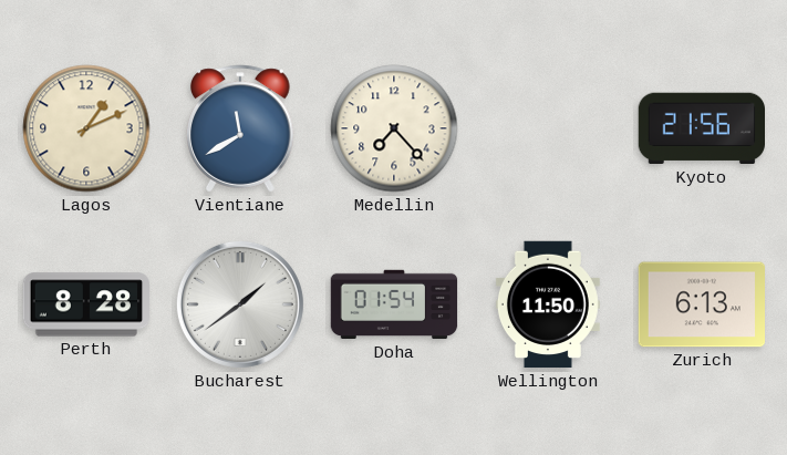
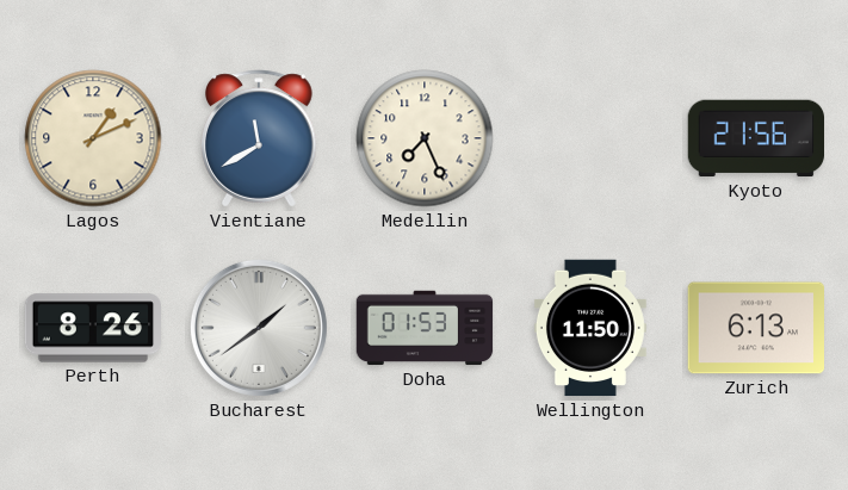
Medellin: 7:23 -> 7:26
Perth: 8:28 -> 8:26
Doha: 01:54 -> 01:53
